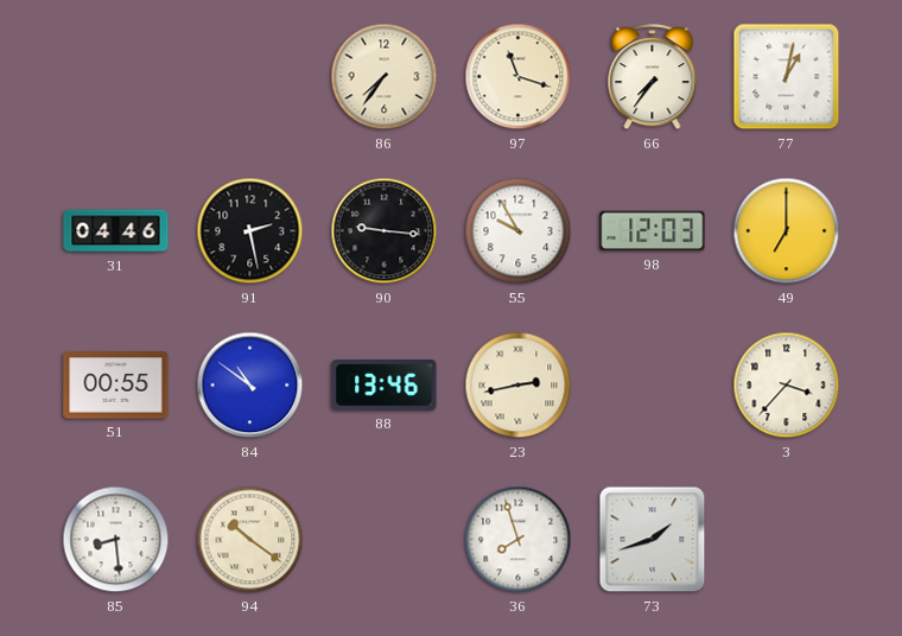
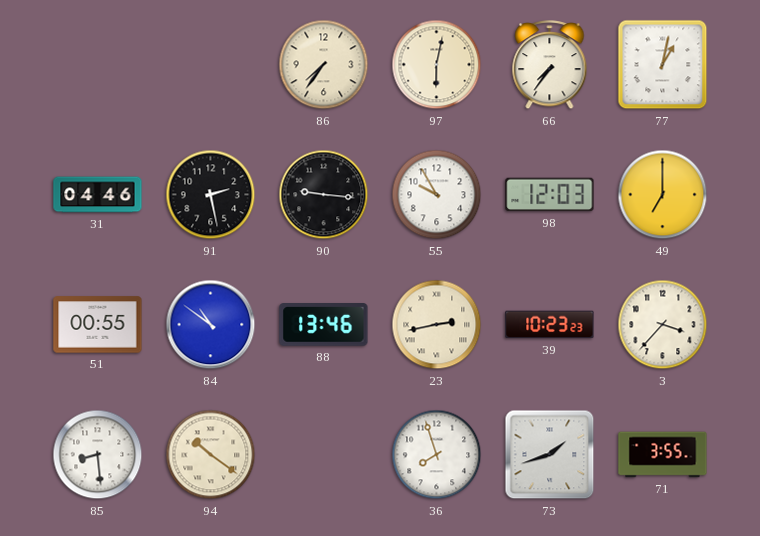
97: 11:18 -> 6:02
39: none -> 10:23
71: none -> 3:55
